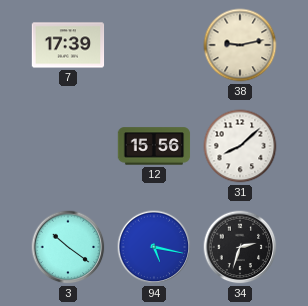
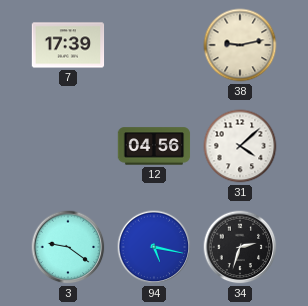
12: 15:56 -> 04:56
31: 8:08 -> 4:08
3: 10:21 -> 9:21
